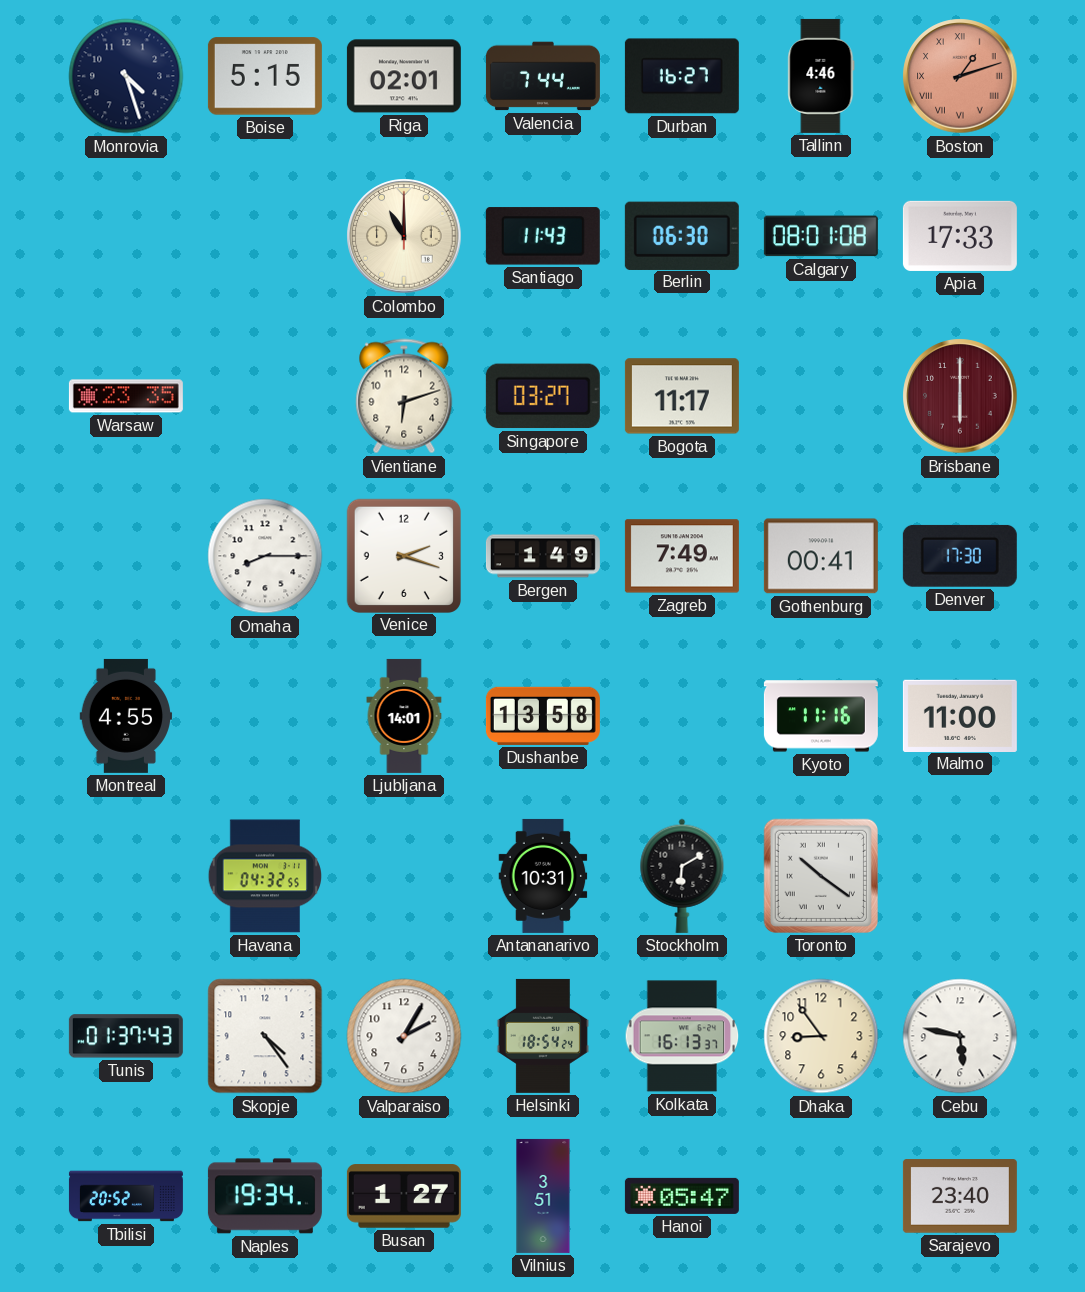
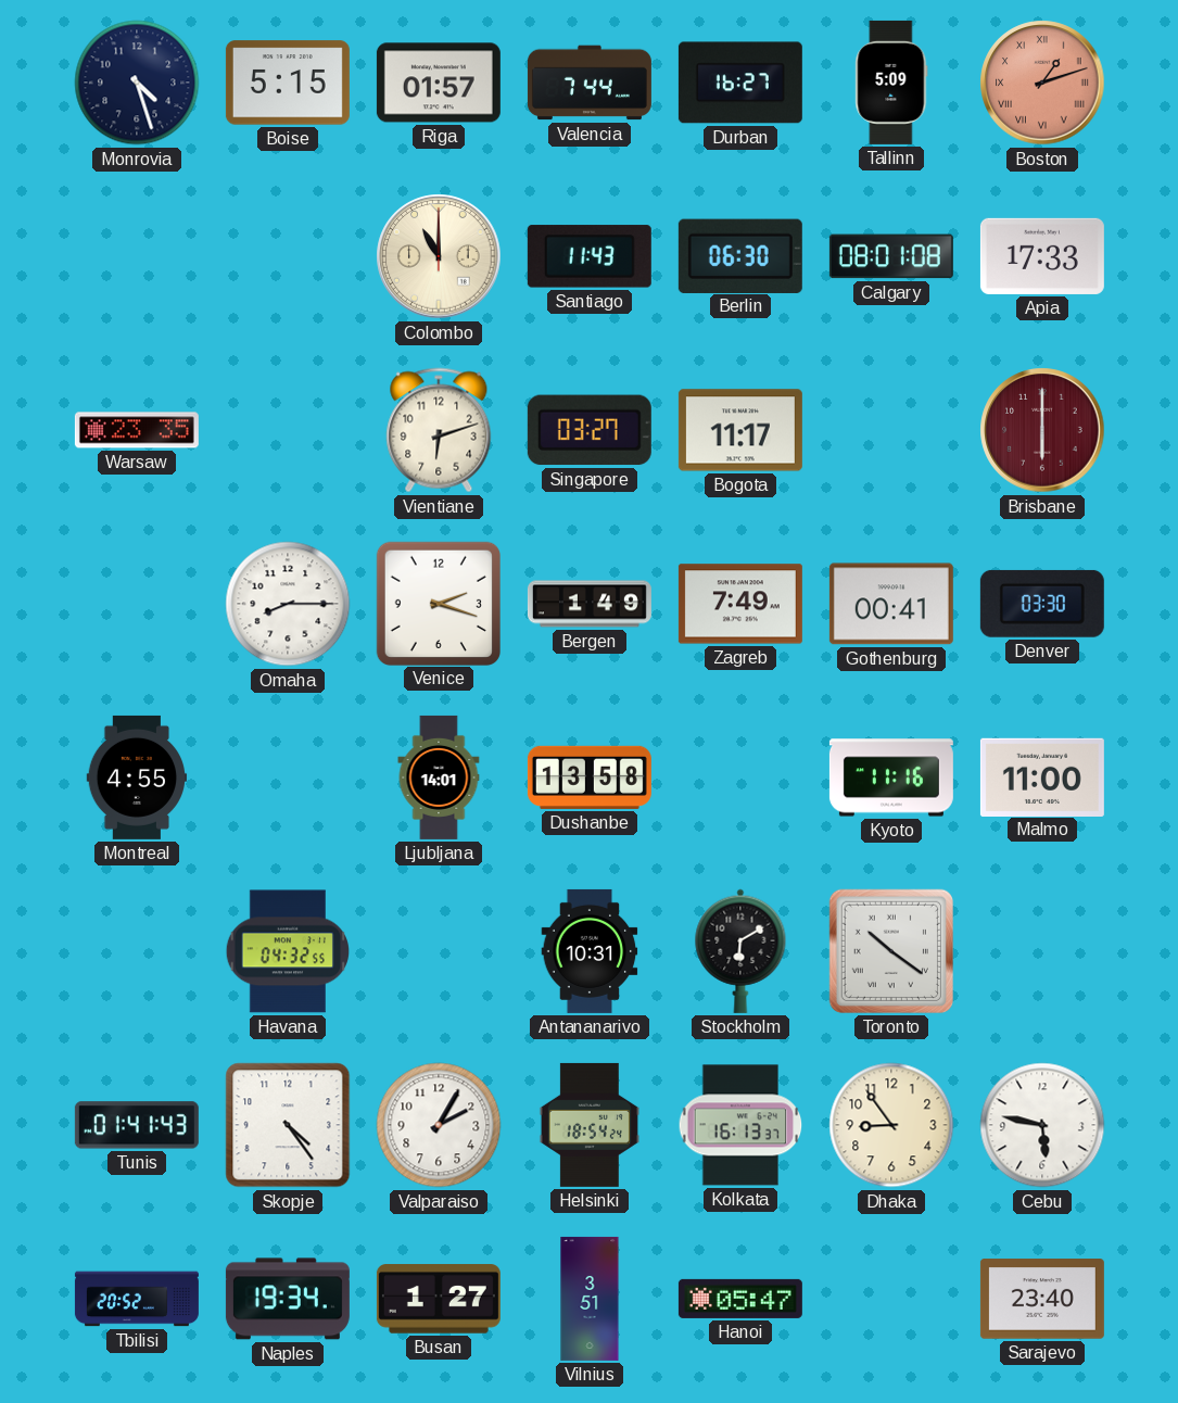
Riga: 02:01 -> 01:57
Tallinn: 4:46 -> 5:09
Denver: 17:30 -> 03:30
Tunis: 01:37 -> 01:41
